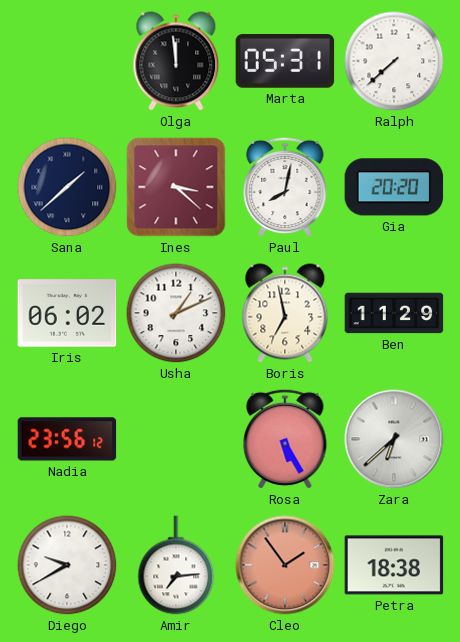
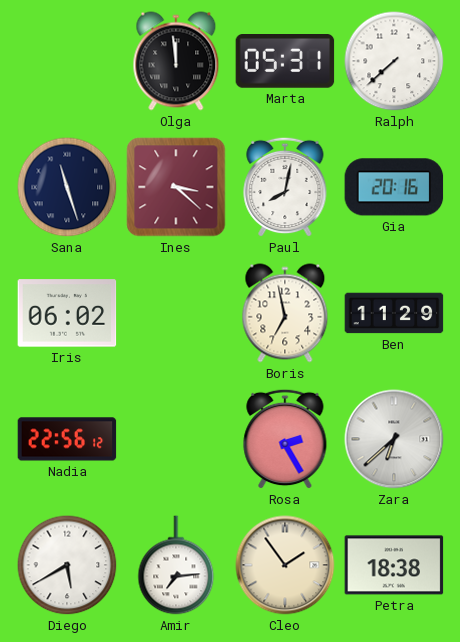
Sana: 1:38 -> 11:27
Gia: 20:20 -> 20:16
Usha: 1:11 -> none
Nadia: 23:56 -> 22:56
Rosa: 5:25 -> 2:25
Diego: 9:40 -> 5:40
Cleo dial: salmon -> cream
